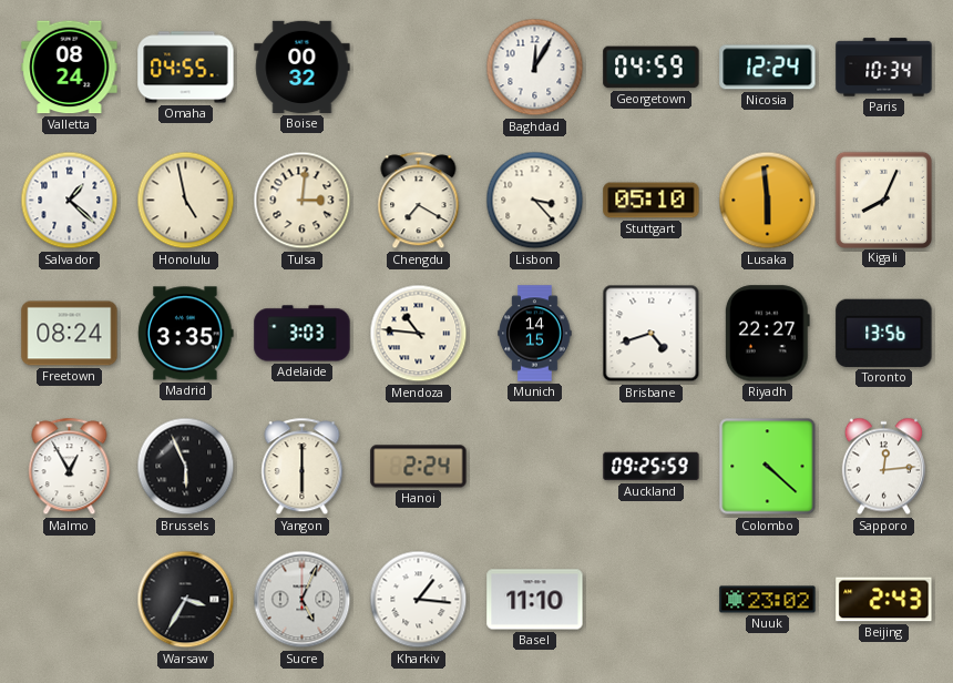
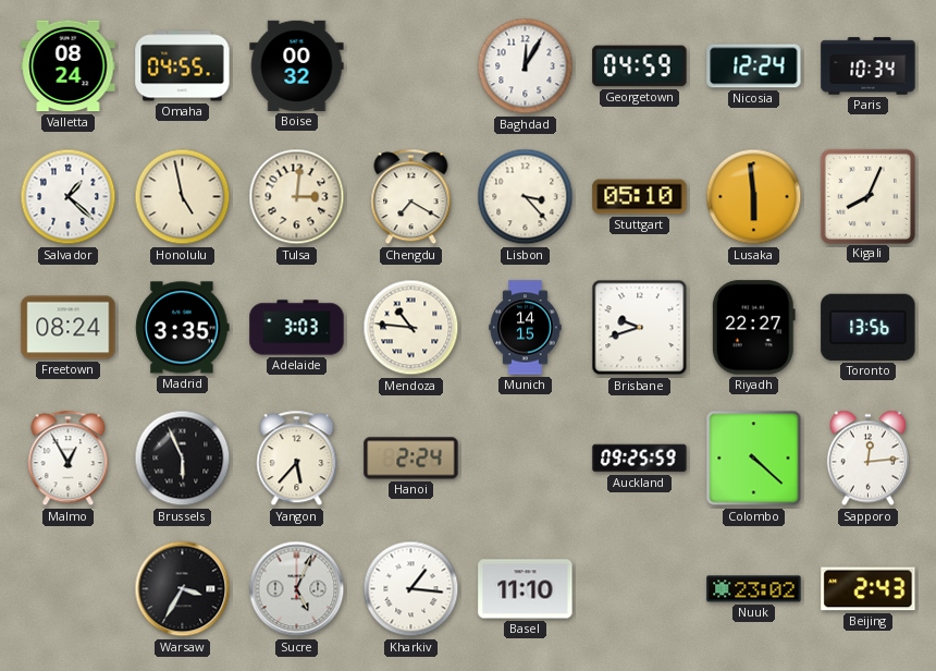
Brisbane: 4:42 -> 9:42
Yangon: 6:00 -> 5:37
